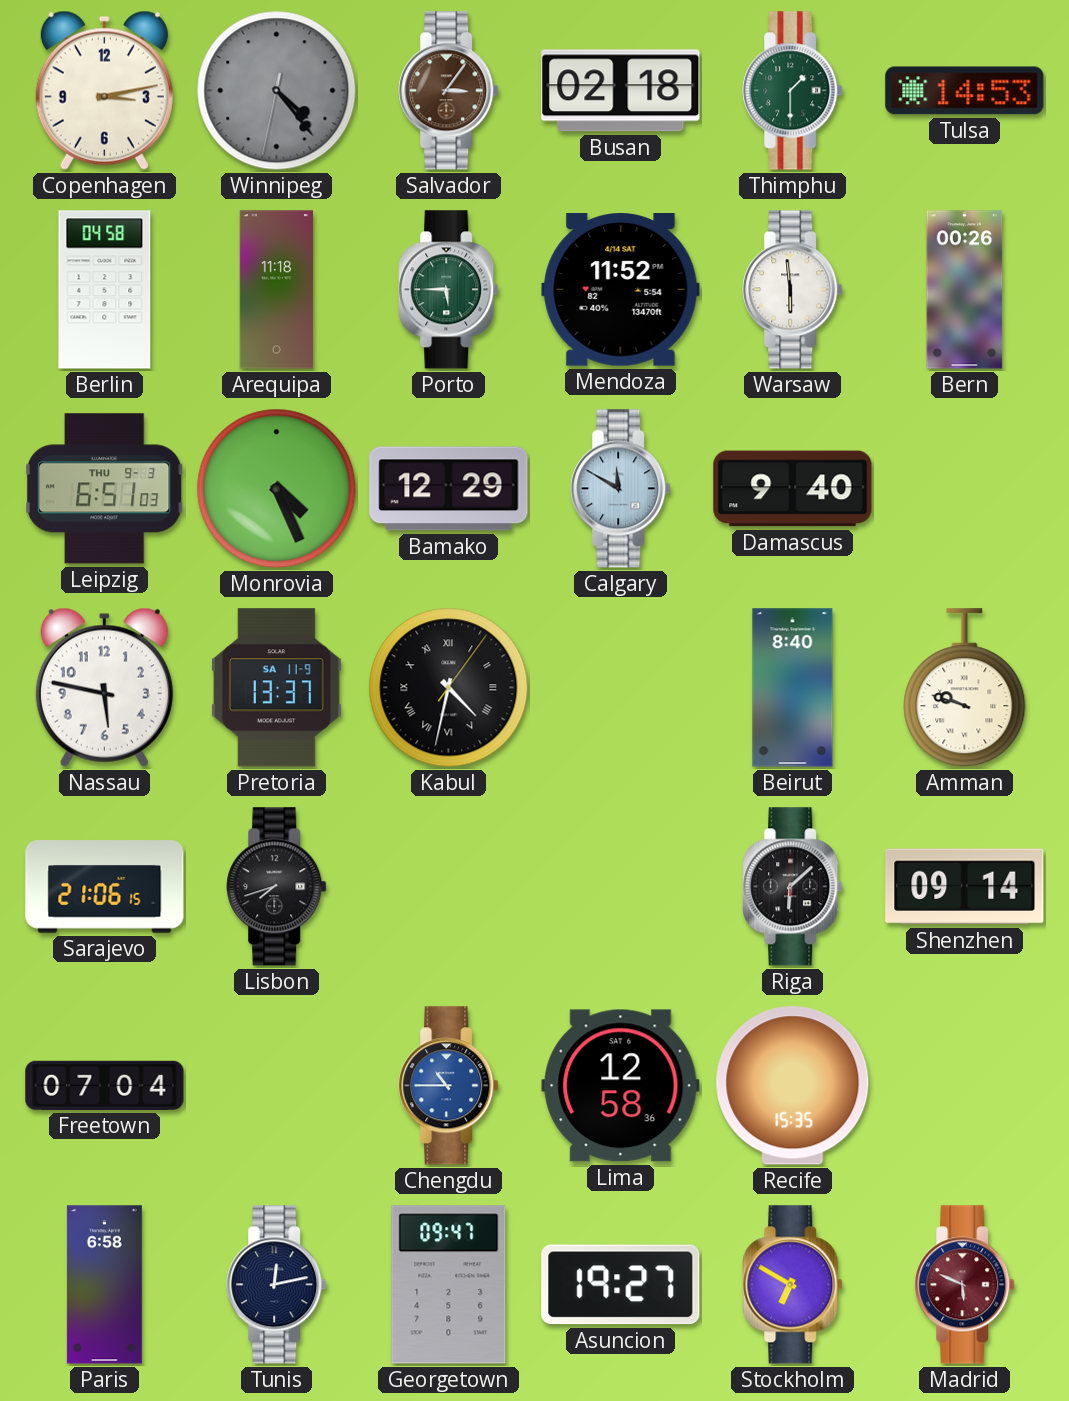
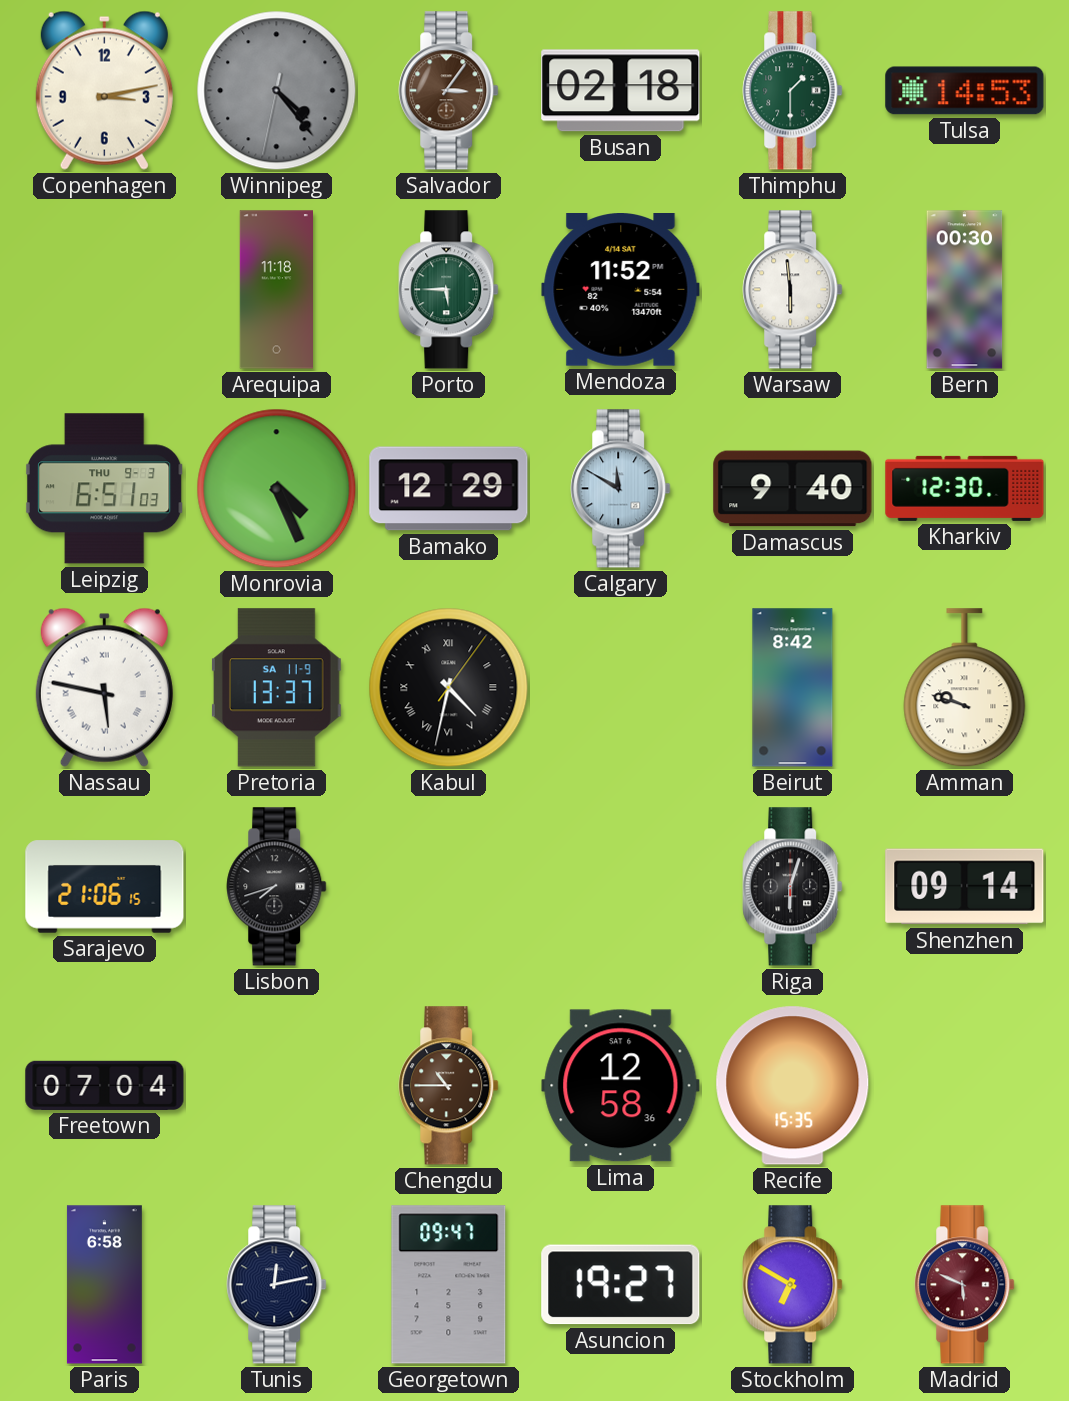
Berlin: 04:58 -> none
Bern: 00:26 -> 00:30
Kharkiv: none -> 12:30
Nassau numerals: Arabic -> Roman
Beirut: 8:40 -> 8:42
Riga: 6:08 -> 6:03
Chengdu dial: blue -> brown
